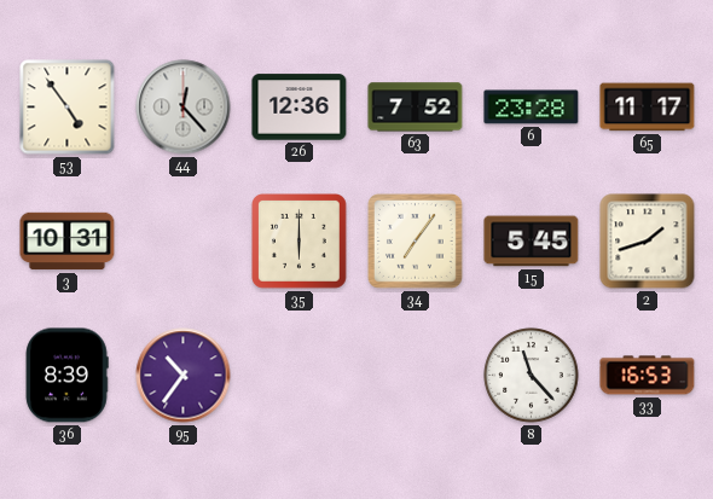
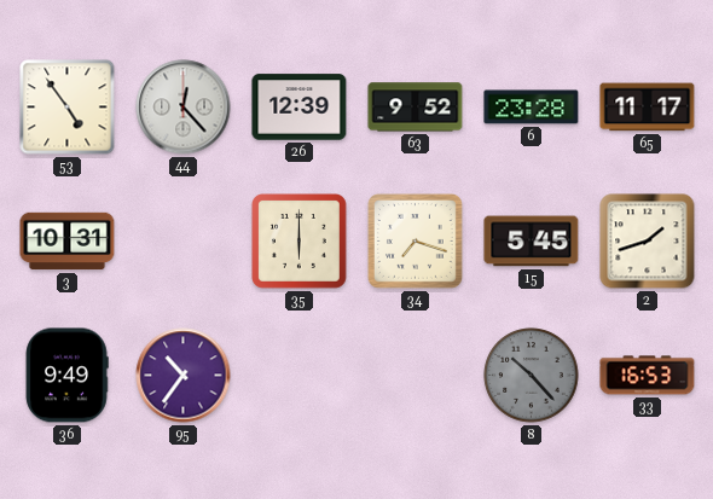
26: 12:36 -> 12:39
63: 7:52 -> 9:52
34: 7:06 -> 7:18
36: 8:39 -> 9:49
8: 11:23 -> 10:23
8 dial: white -> grey
